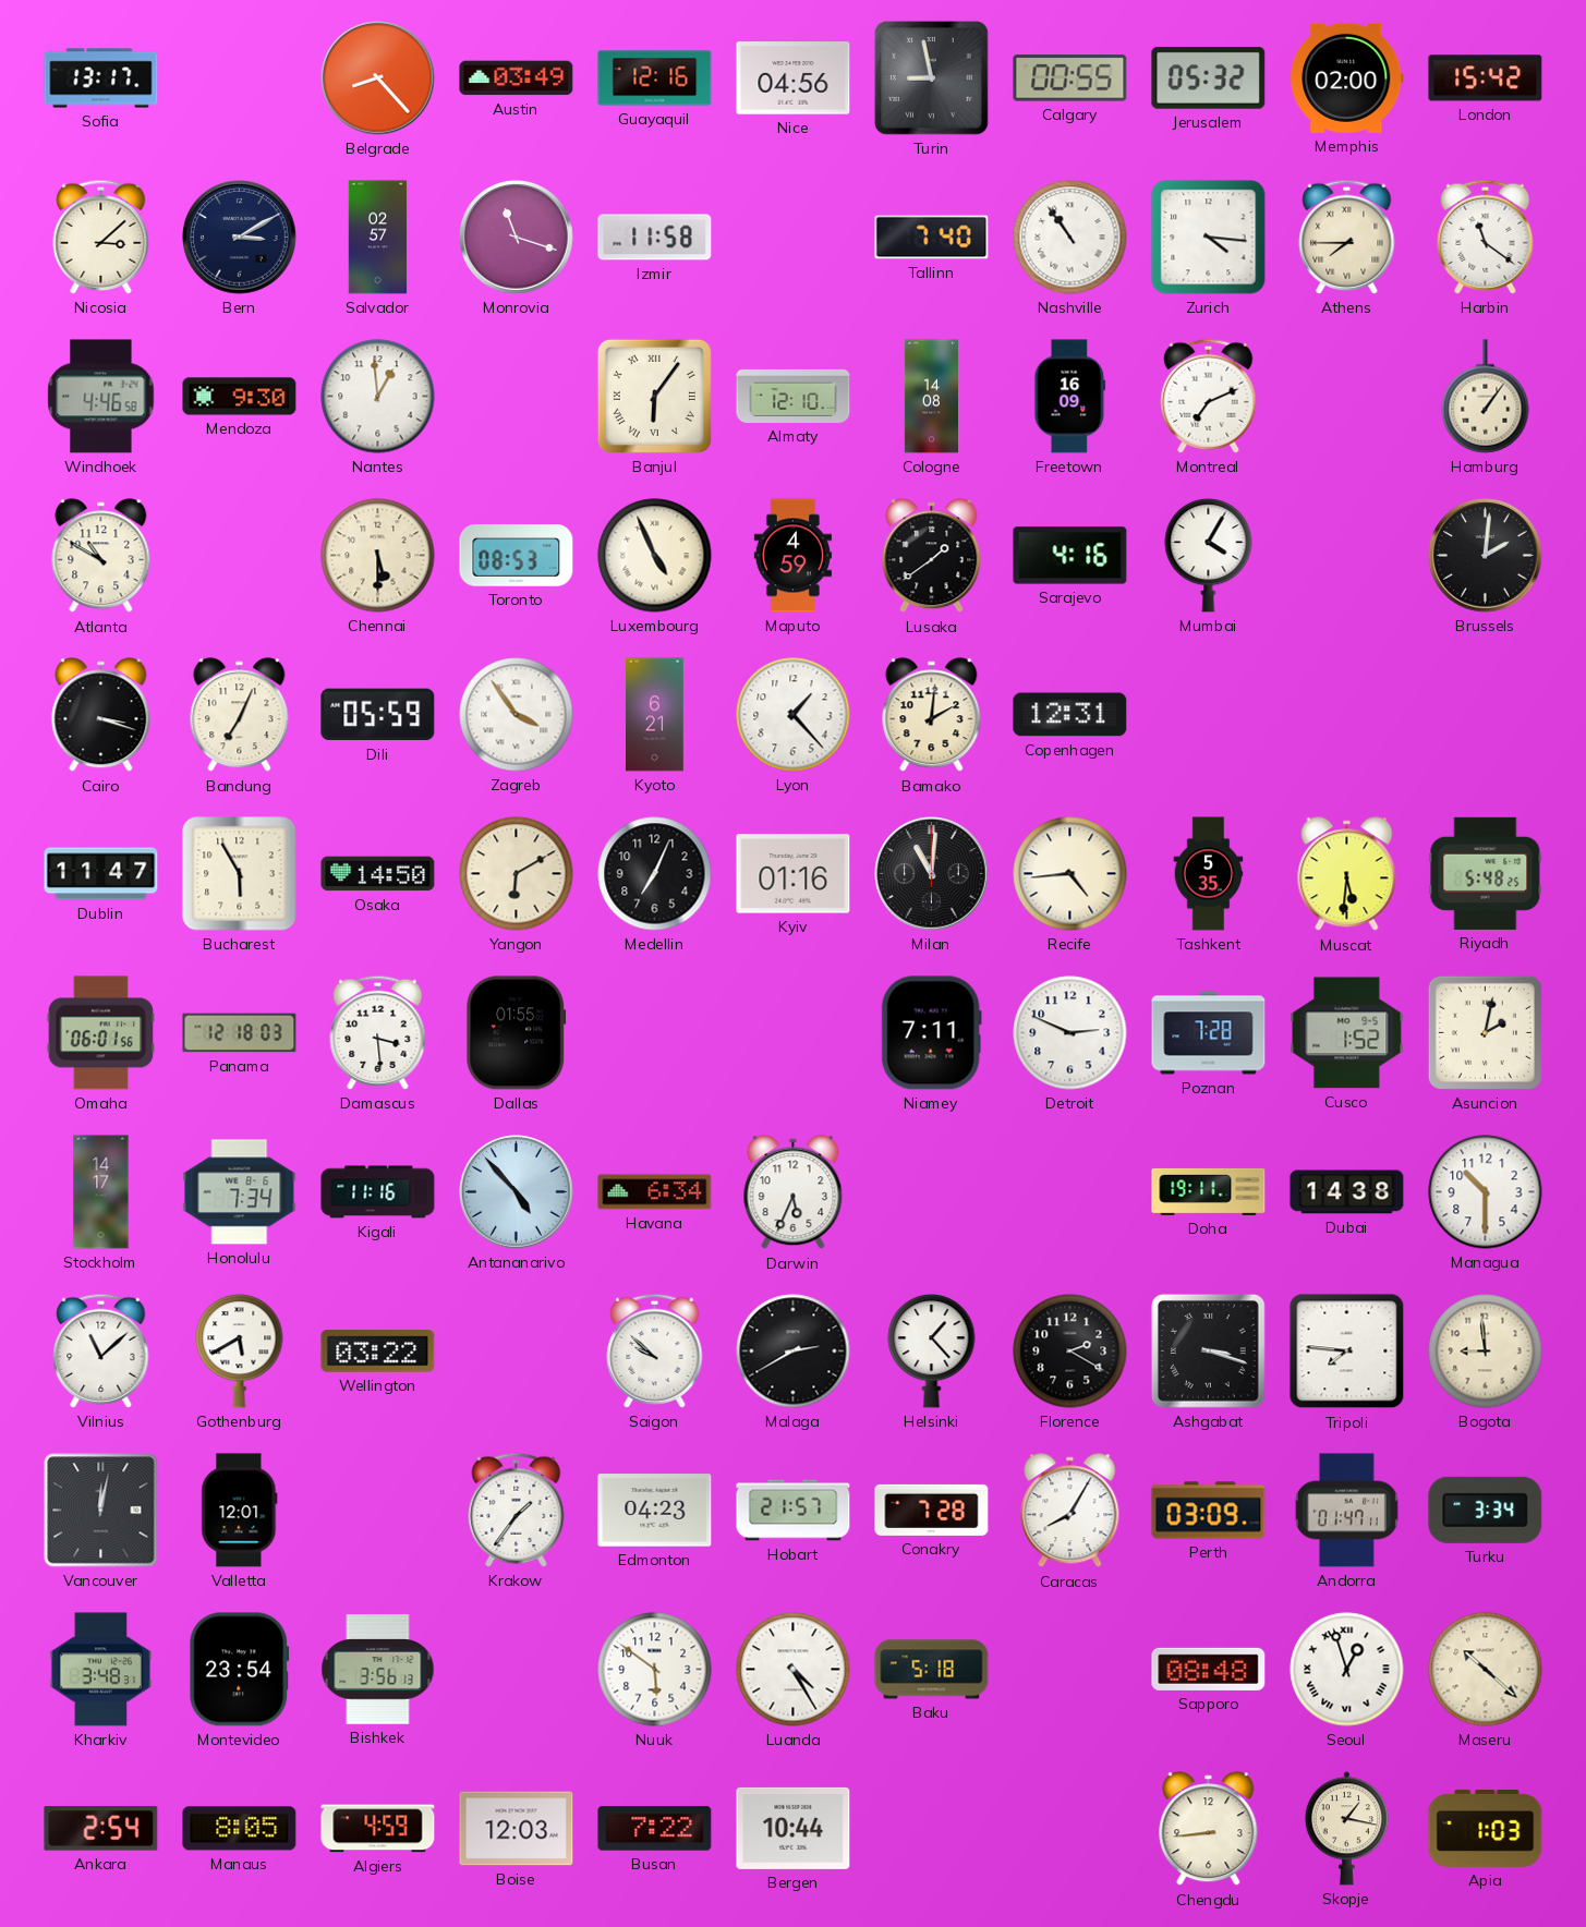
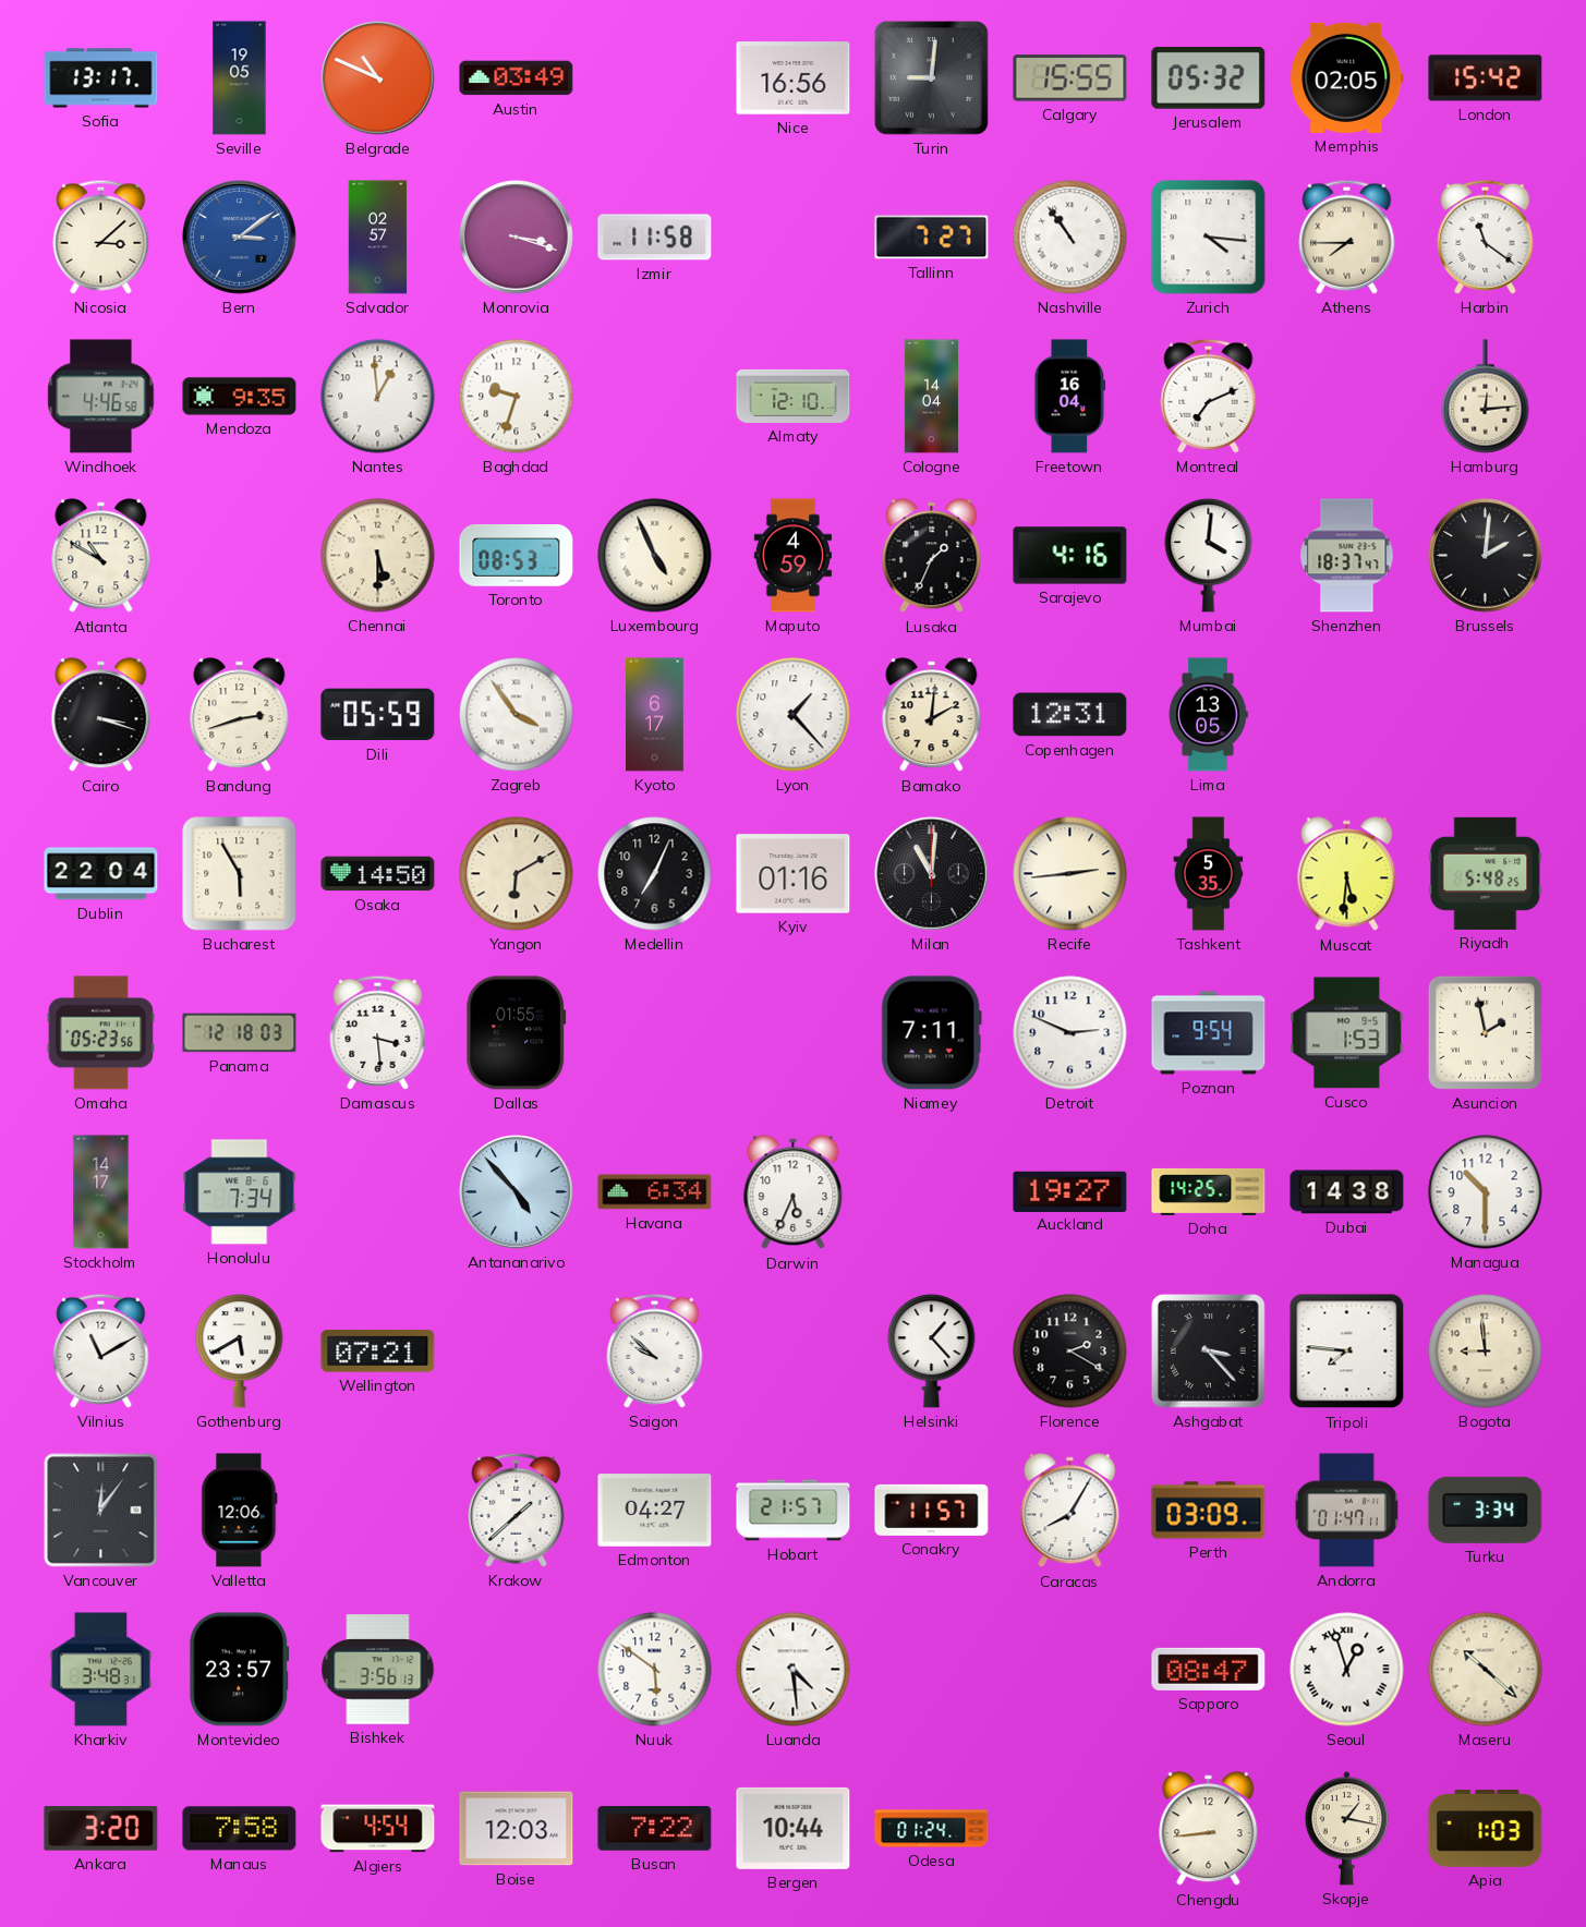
Seville: none -> 19:05
Belgrade: 8:23 -> 10:49
Guayaquil: 12:16 -> none
Nice: 04:56 -> 16:56
Turin: 8:58 -> 9:01
Calgary: 00:55 -> 15:55
Memphis: 02:00 -> 02:05
Bern: 3:10 -> 3:09
Bern dial: navy -> blue
Monrovia: 11:18 -> 3:18
Tallinn: 7:40 -> 7:27
Mendoza: 9:30 -> 9:35
Baghdad: none -> 9:33
Banjul: 6:06 -> none
Cologne: 14:08 -> 14:04
Freetown: 16:09 -> 16:04
Hamburg: 1:06 -> 12:14
Lusaka: 1:39 -> 1:34
Mumbai: 4:05 -> 4:01
Shenzhen: none -> 18:37
Bandung: 7:04 -> 2:42
Kyoto: 6:21 -> 6:17
Lima: none -> 13:05
Dublin: 11:47 -> 22:04
Recife: 4:44 -> 2:44
Omaha: 06:01 -> 05:23
Poznan: 7:28 -> 9:54
Cusco: 1:52 -> 1:53
Asuncion: 2:02 -> 1:58
Kigali: 11:16 -> none
Auckland: none -> 19:27
Doha: 19:11 -> 14:25
Vilnius: 11:08 -> 11:10
Wellington: 03:22 -> 07:21
Malaga: 2:40 -> none
Ashgabat: 3:18 -> 3:23
Vancouver: 12:02 -> 12:06
Valletta: 12:01 -> 12:06
Krakow: 1:36 -> 1:38
Edmonton: 04:23 -> 04:27
Conakry: 7:28 -> 11:57
Montevideo: 23:54 -> 23:57
Luanda: 4:25 -> 4:29
Baku: 5:18 -> none
Sapporo: 08:48 -> 08:47
Ankara: 2:54 -> 3:20
Manaus: 8:05 -> 7:58
Algiers: 4:59 -> 4:54
Odesa: none -> 01:24
